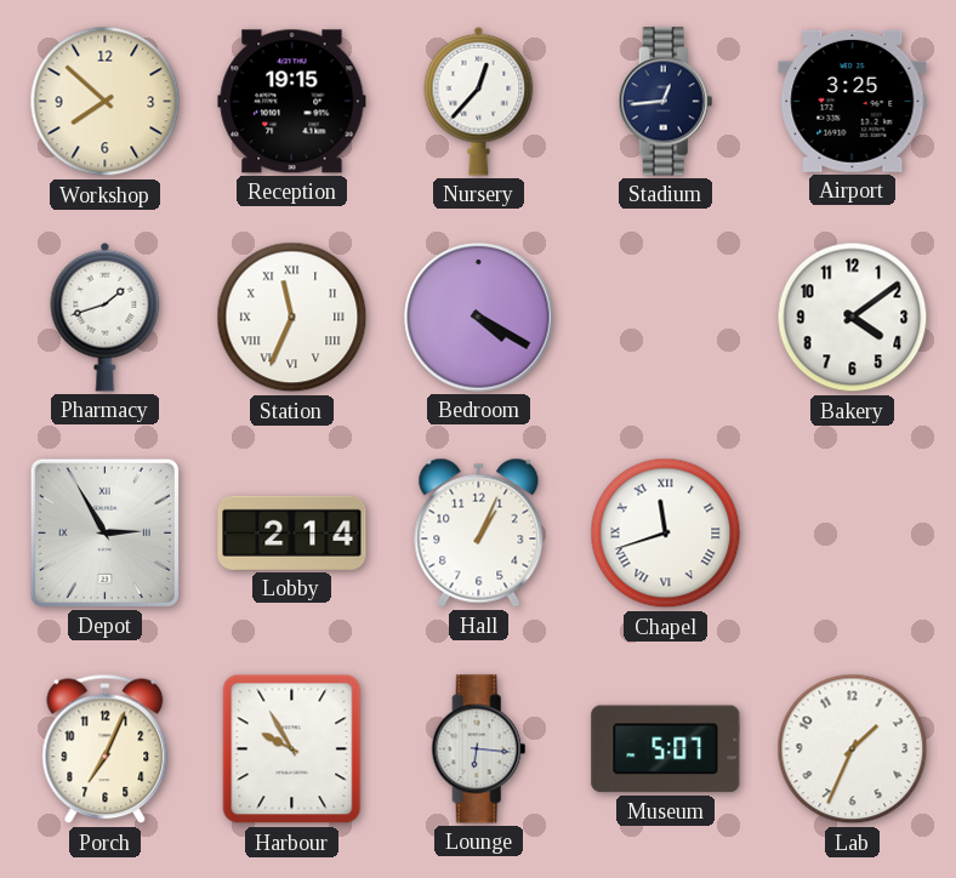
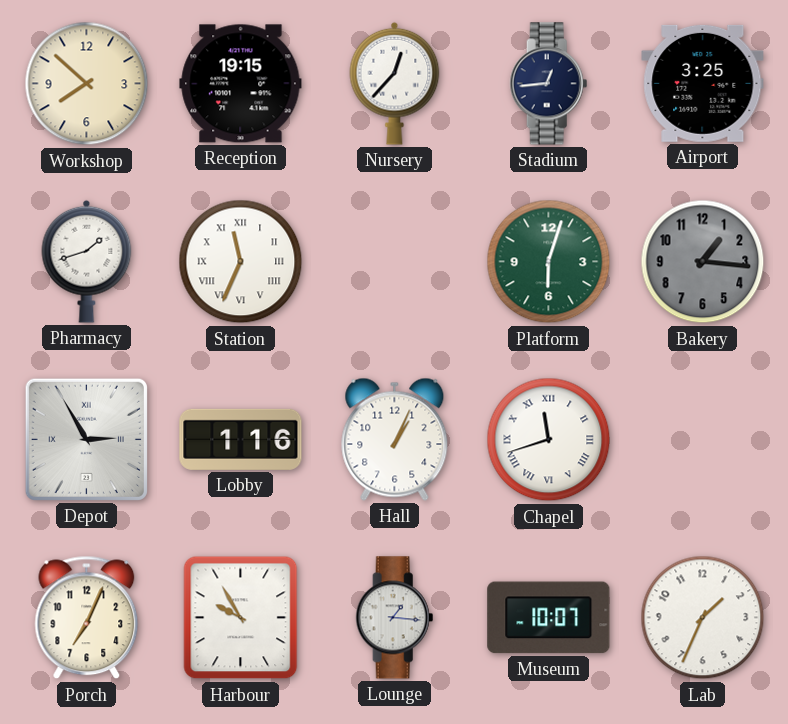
Bedroom: 4:20 -> none
Platform: none -> 6:03
Bakery: 4:09 -> 1:16
Bakery dial: white -> grey
Lobby: 2:14 -> 1:16
Lounge: 6:16 -> 1:16
Museum: 5:07 -> 10:07
